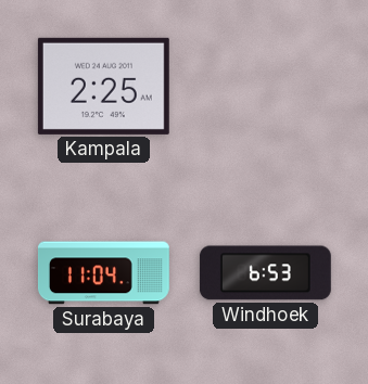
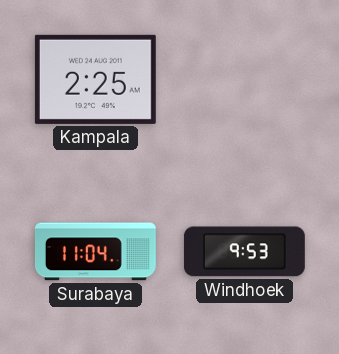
Windhoek: 6:53 -> 9:53
